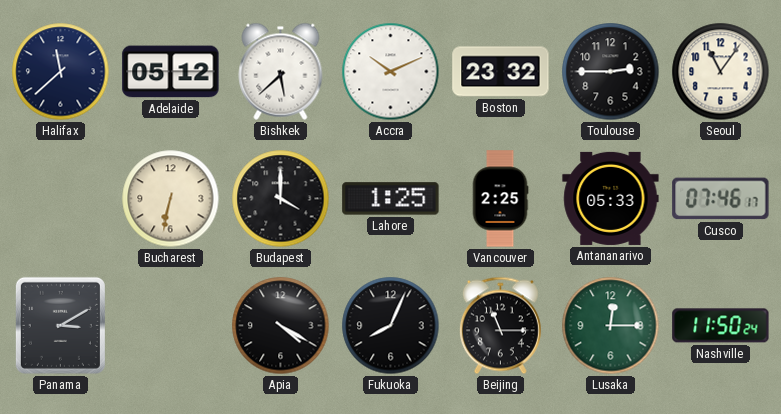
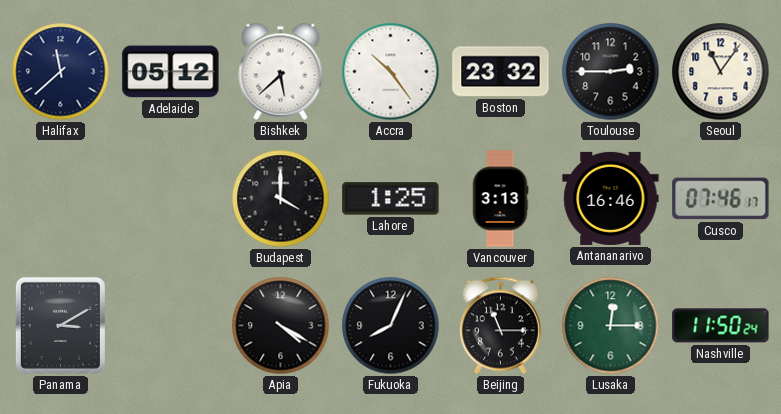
Accra: 10:11 -> 10:24
Bucharest: 6:32 -> none
Vancouver: 2:25 -> 3:13
Antananarivo: 05:33 -> 16:46
